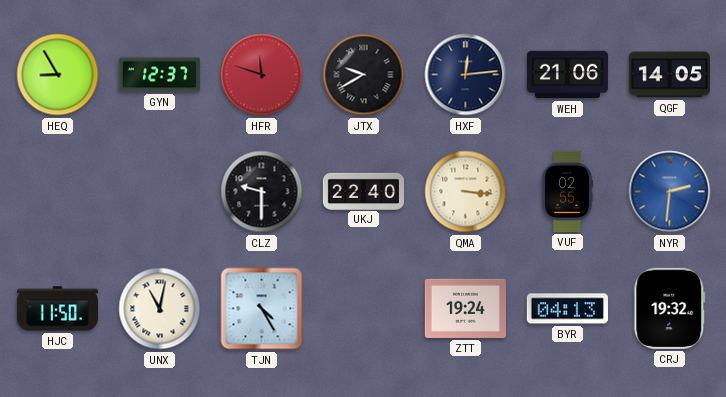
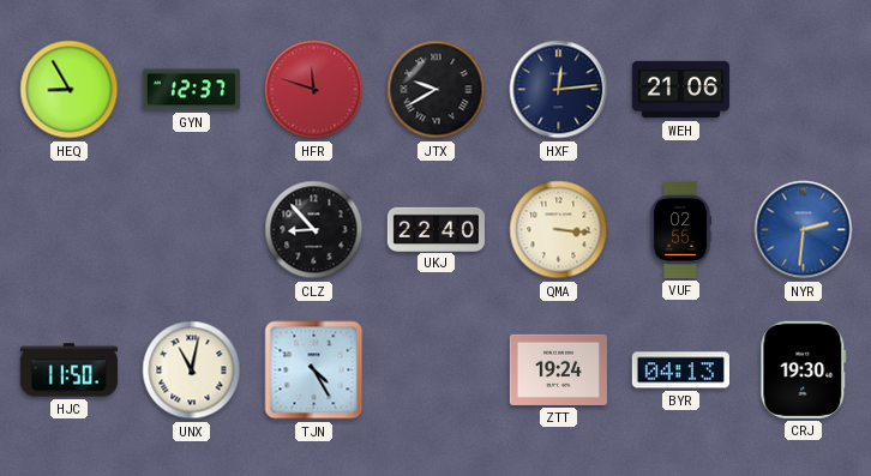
QGF: 14:05 -> none
CLZ: 9:30 -> 8:53
CRJ: 19:32 -> 19:30
